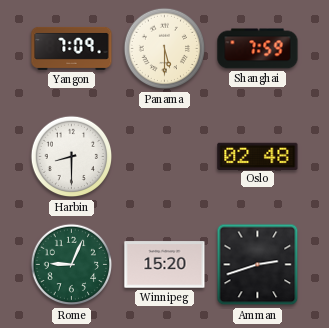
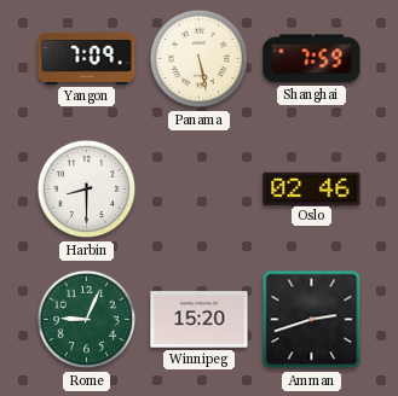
Panama: 5:30 -> 5:28
Oslo: 02:48 -> 02:46
